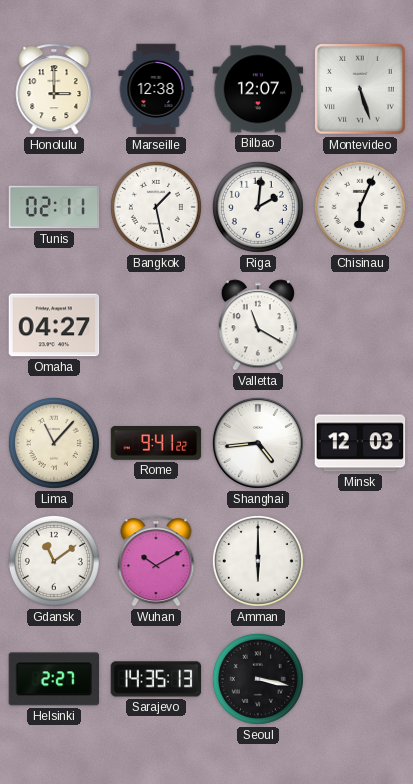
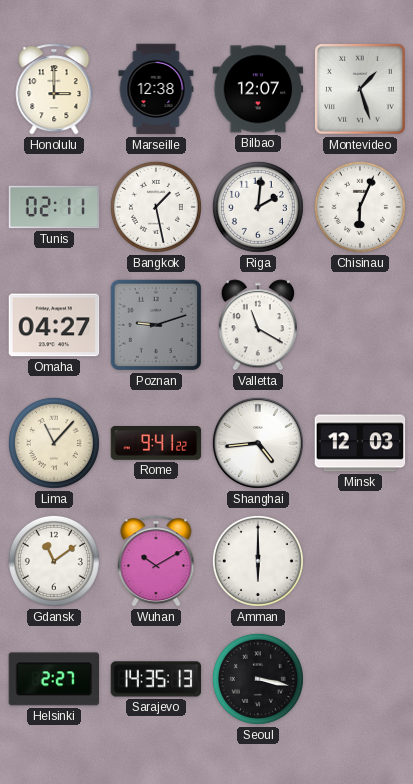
Montevideo: 5:27 -> 1:27
Poznan: none -> 9:12
